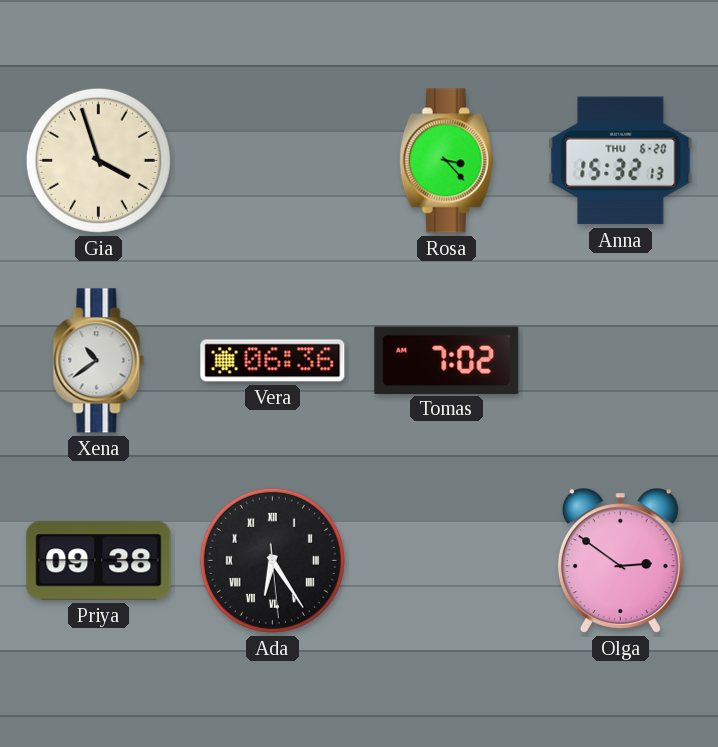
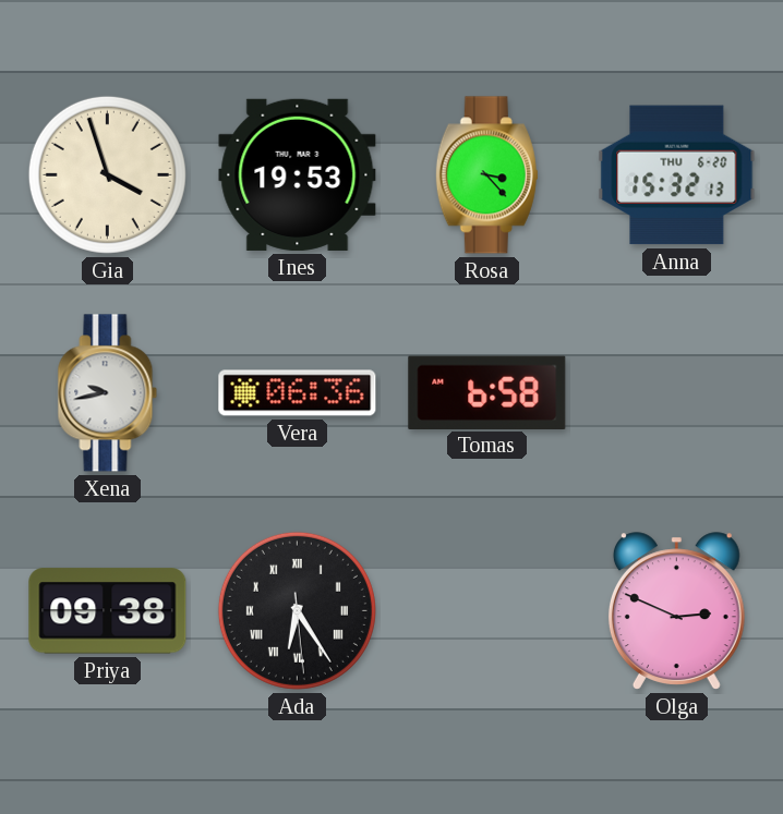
Ines: none -> 19:53
Xena: 10:39 -> 9:43
Tomas: 7:02 -> 6:58
Olga: 2:51 -> 2:49
